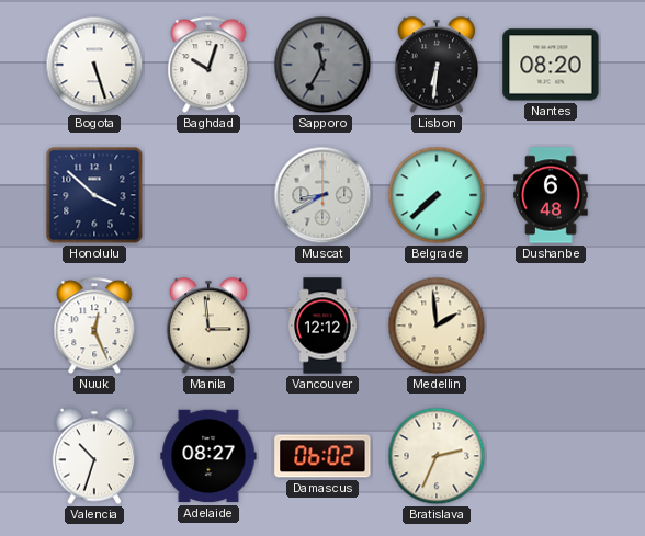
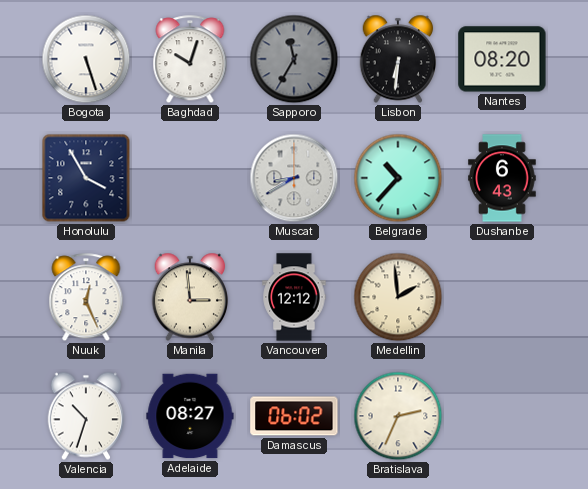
Honolulu: 3:52 -> 3:55
Belgrade: 7:38 -> 10:37
Dushanbe: 6:48 -> 6:43
